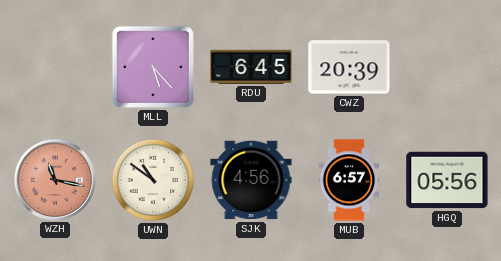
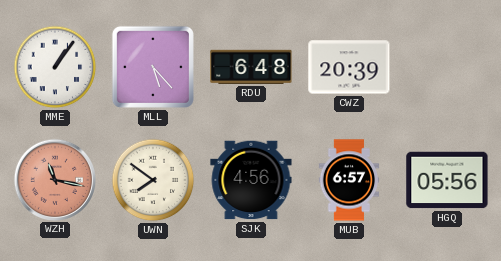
MME: none -> 1:06
RDU: 6:45 -> 6:48
UWN: 10:51 -> 7:51
